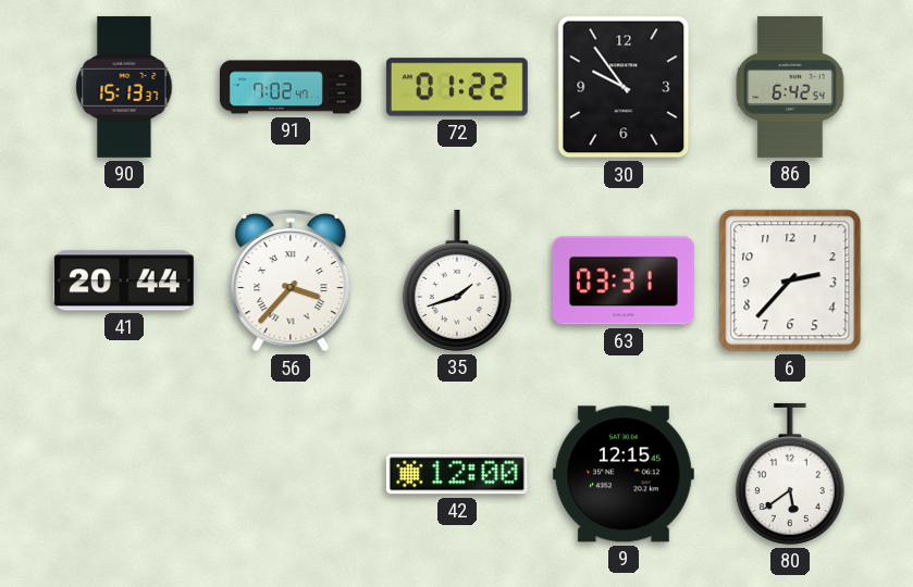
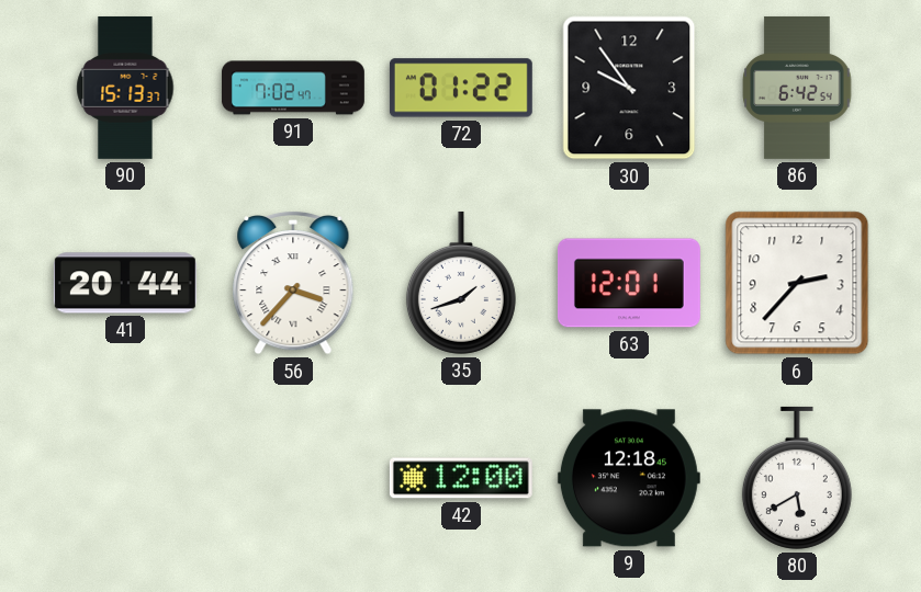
63: 03:31 -> 12:01
9: 12:15 -> 12:18
80: 5:39 -> 5:40
